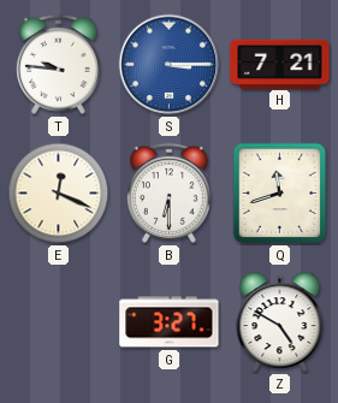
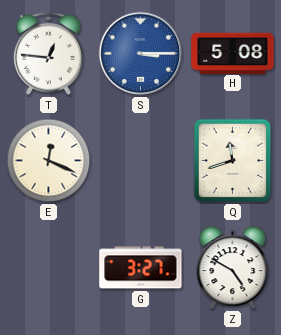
T: 9:46 -> 12:46
H: 7:21 -> 5:08
B: 6:30 -> none
